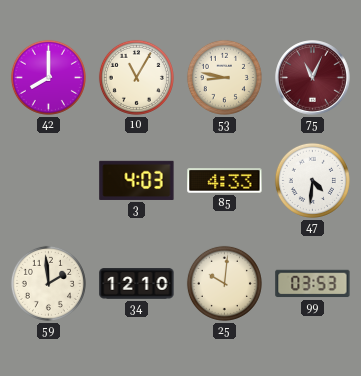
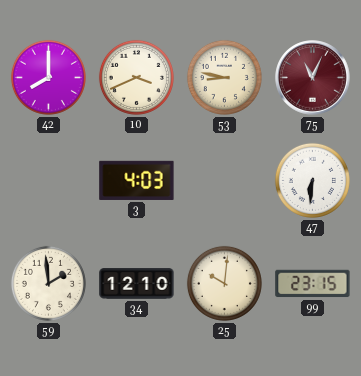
10: 11:05 -> 3:41
85: 4:33 -> none
47: 4:31 -> 6:31
99: 03:53 -> 23:15
